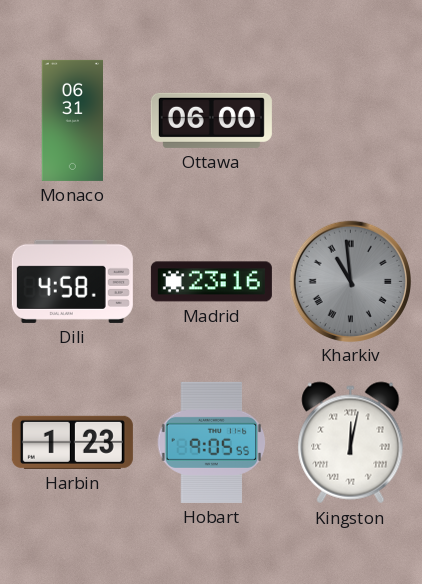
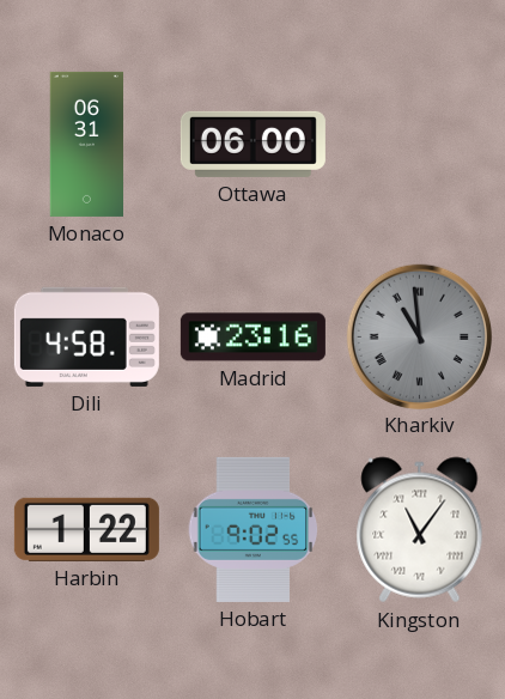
Harbin: 1:23 -> 1:22
Hobart: 9:05 -> 9:02
Kingston: 12:02 -> 11:06
